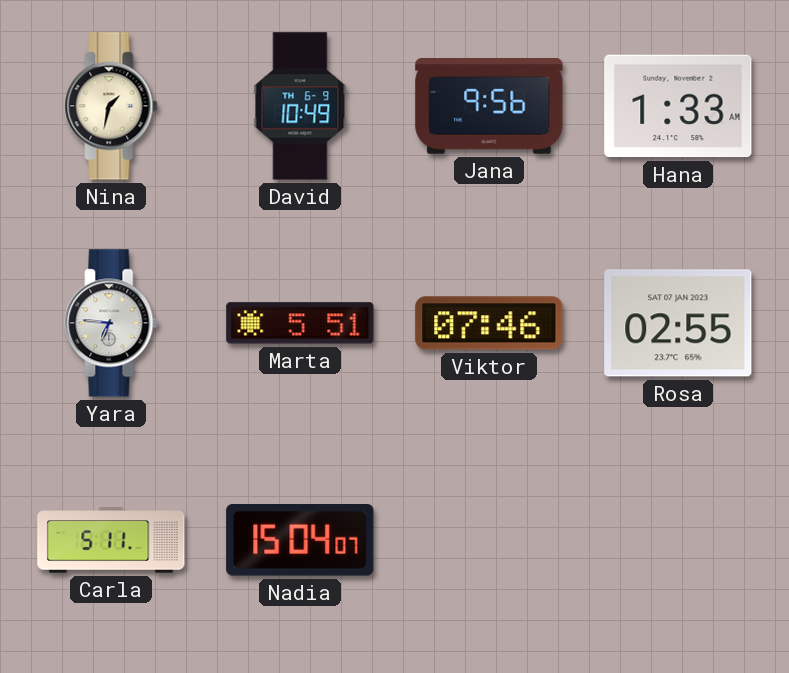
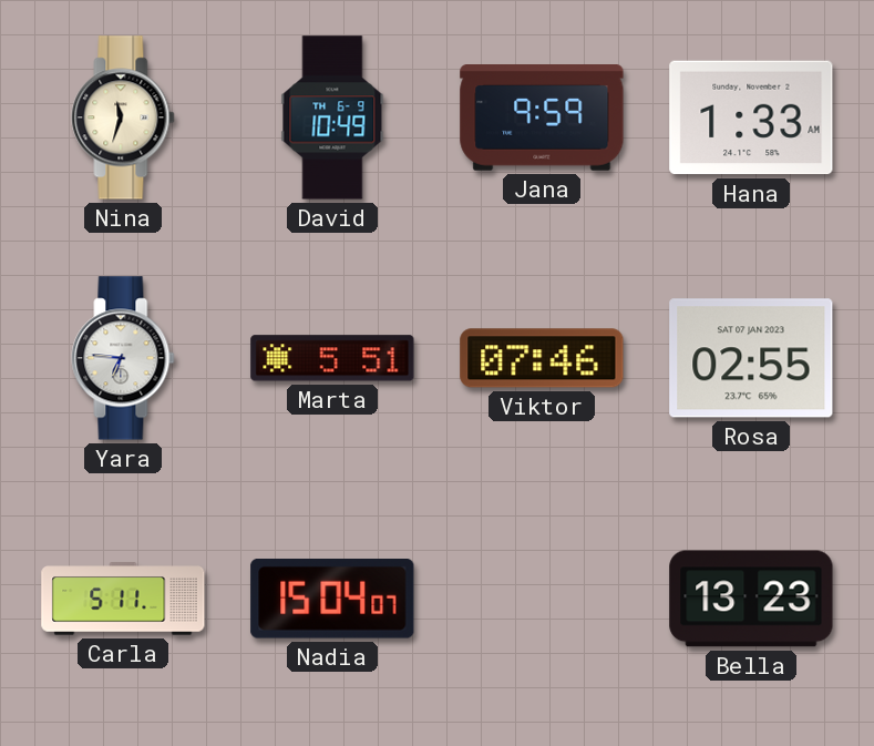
Nina: 1:32 -> 11:33
Jana: 9:56 -> 9:59
Bella: none -> 13:23
